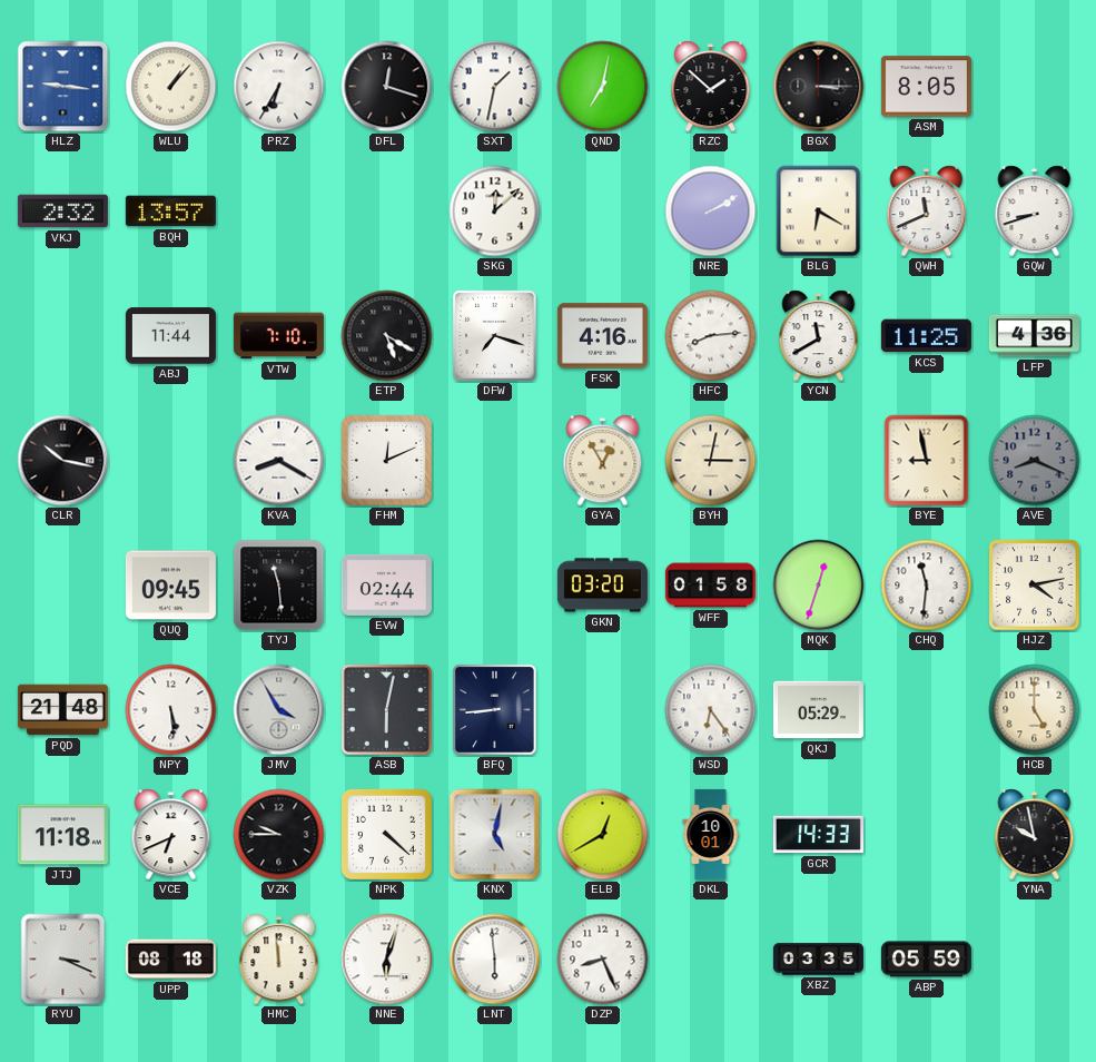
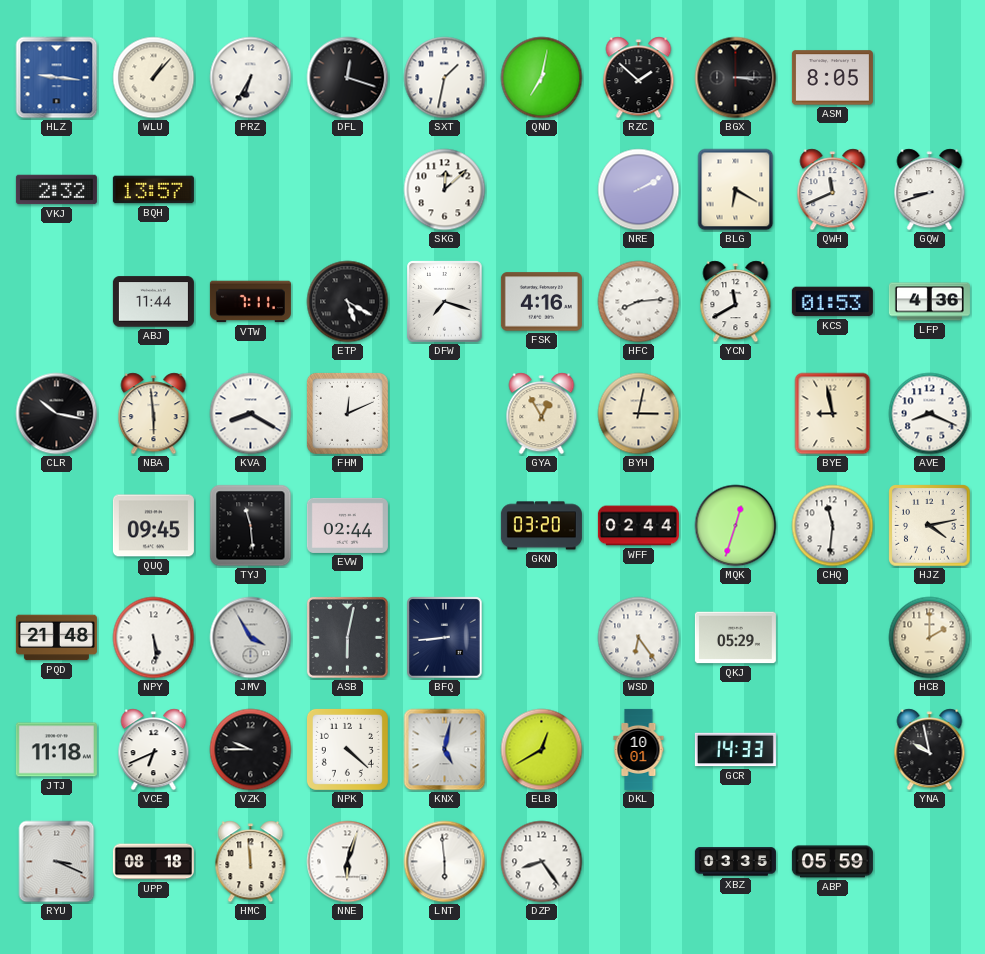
VTW: 7:10 -> 7:11
KCS: 11:25 -> 01:53
NBA: none -> 5:59
AVE dial: grey -> white
WFF: 01:58 -> 02:44
HCB: 5:00 -> 2:00
DZP: 8:26 -> 8:24
